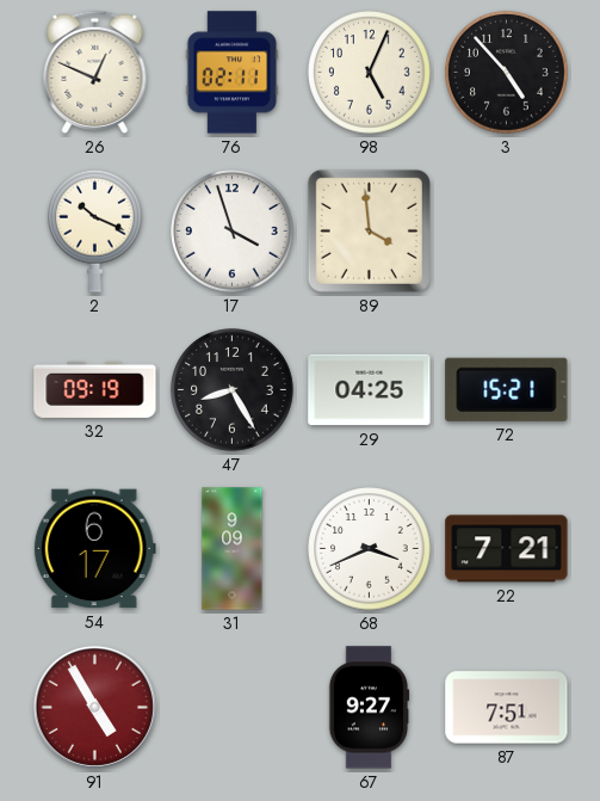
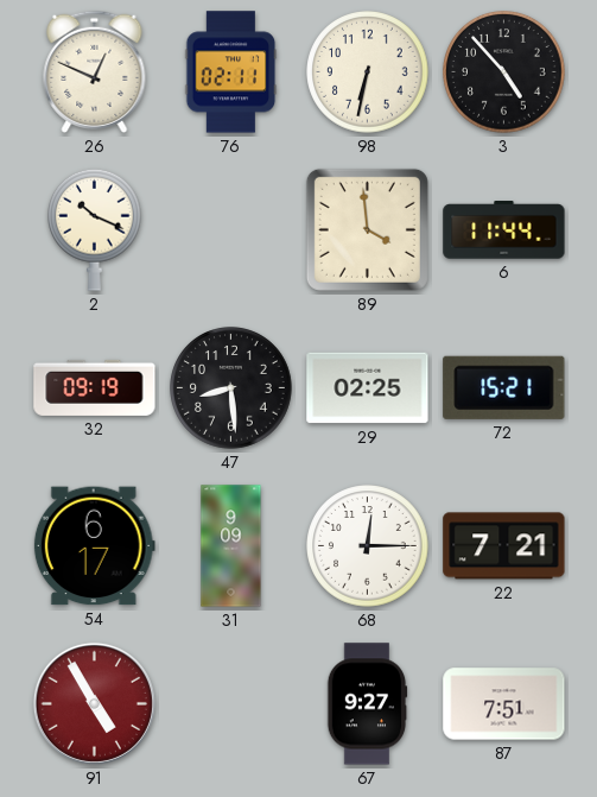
98: 5:04 -> 6:32
17: 3:57 -> none
6: none -> 11:44
47: 8:25 -> 8:29
29: 04:25 -> 02:25
68: 3:41 -> 12:15
